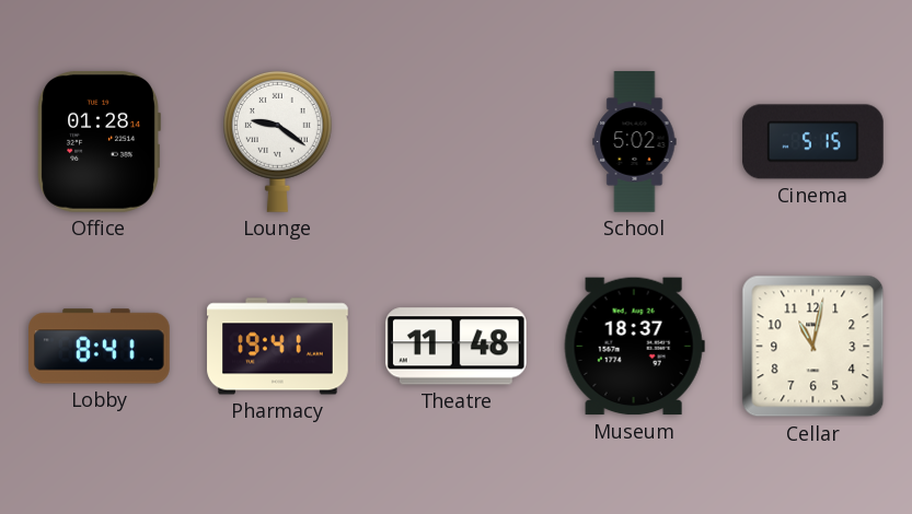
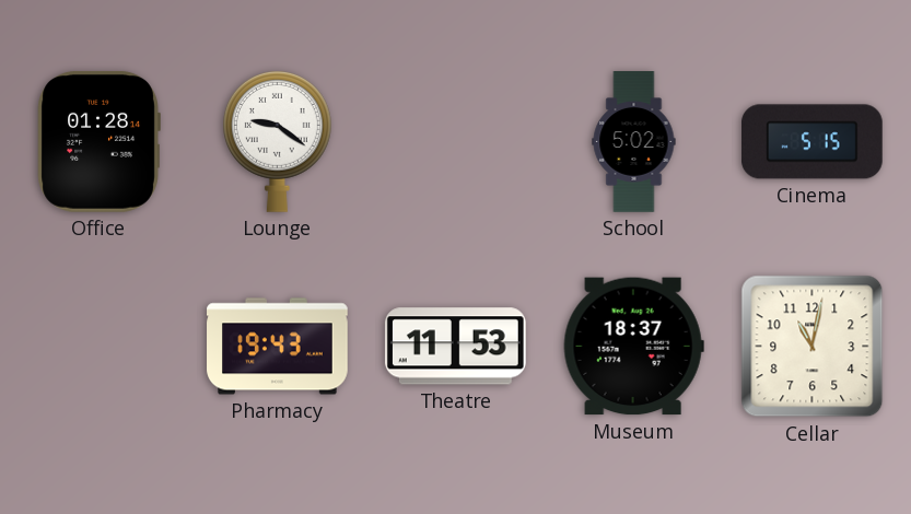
Lobby: 8:41 -> none
Pharmacy: 19:41 -> 19:43
Theatre: 11:48 -> 11:53
